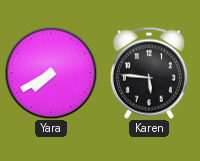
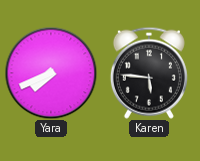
Yara: 7:40 -> 7:41
